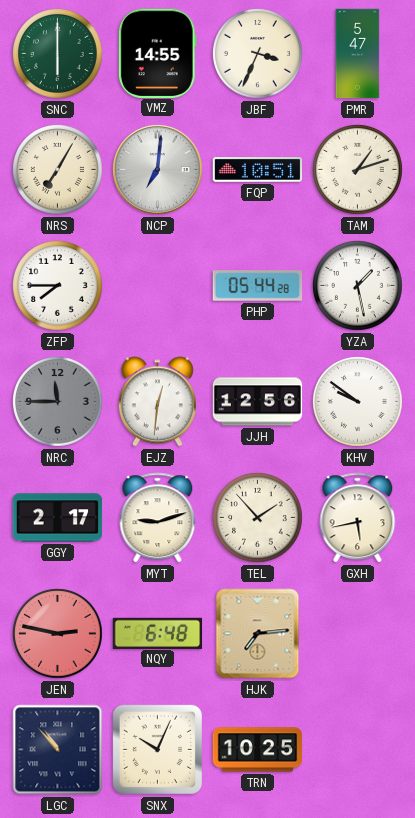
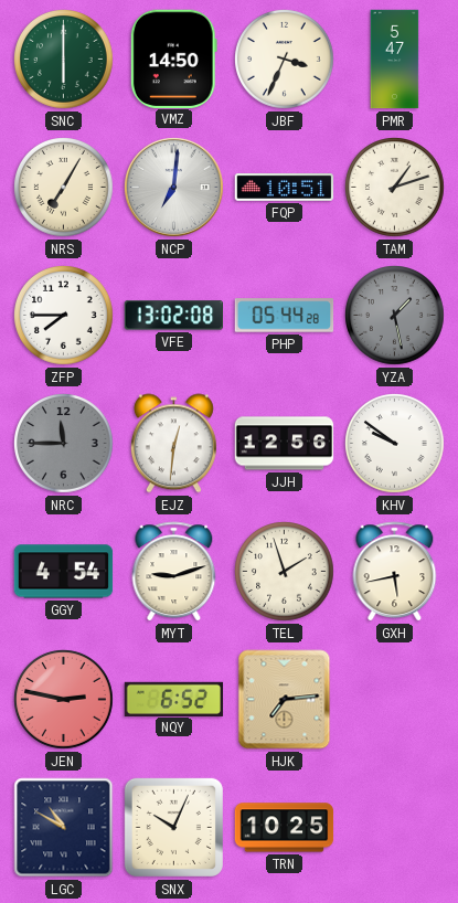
VMZ: 14:55 -> 14:50
VFE: none -> 13:02
YZA dial: white -> grey
GGY: 2:17 -> 4:54
TEL: 1:53 -> 1:57
NQY: 6:48 -> 6:52
LGC: 10:53 -> 10:50
